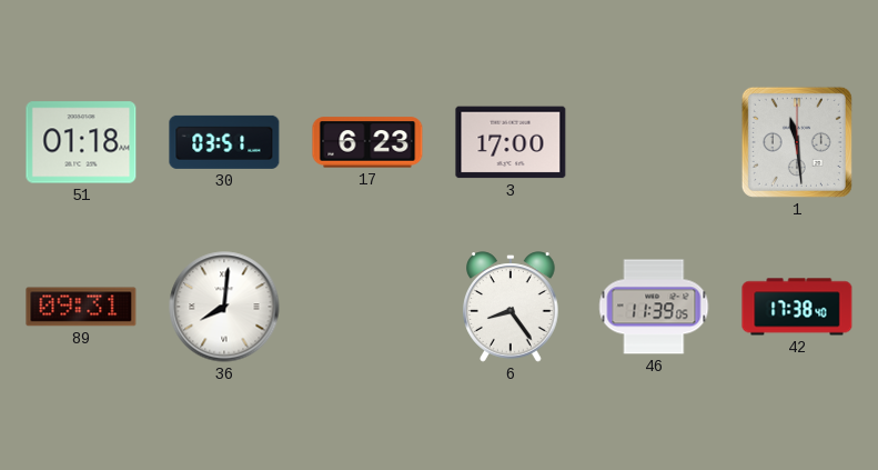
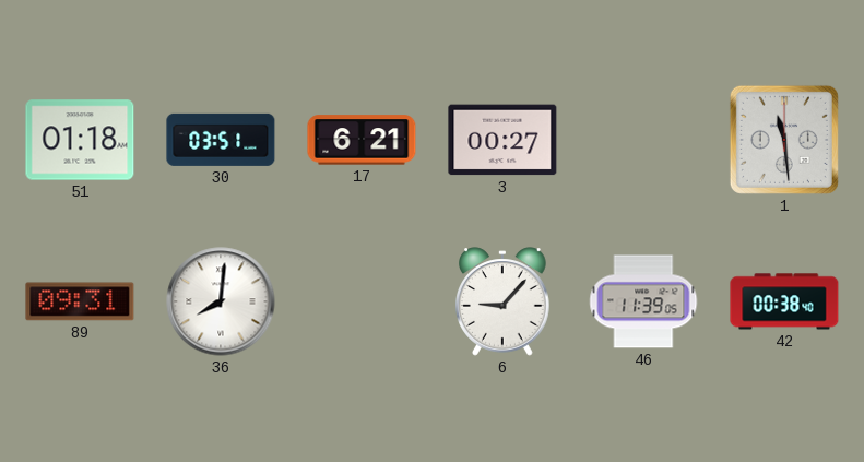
17: 6:23 -> 6:21
3: 17:00 -> 00:27
6: 8:24 -> 9:07
42: 17:38 -> 00:38
